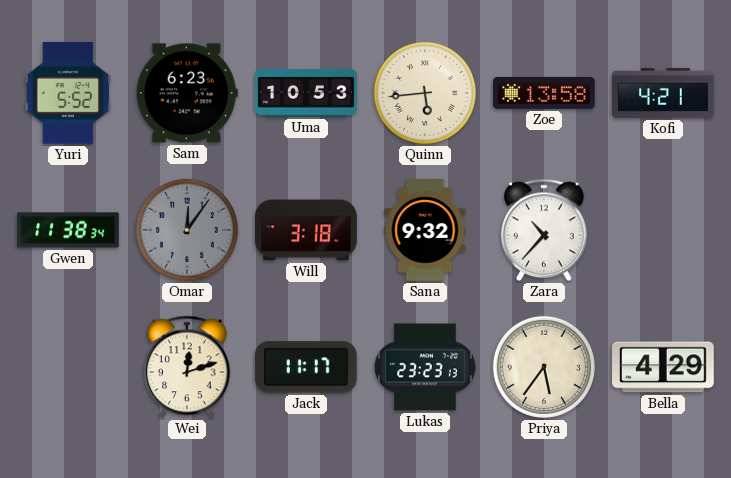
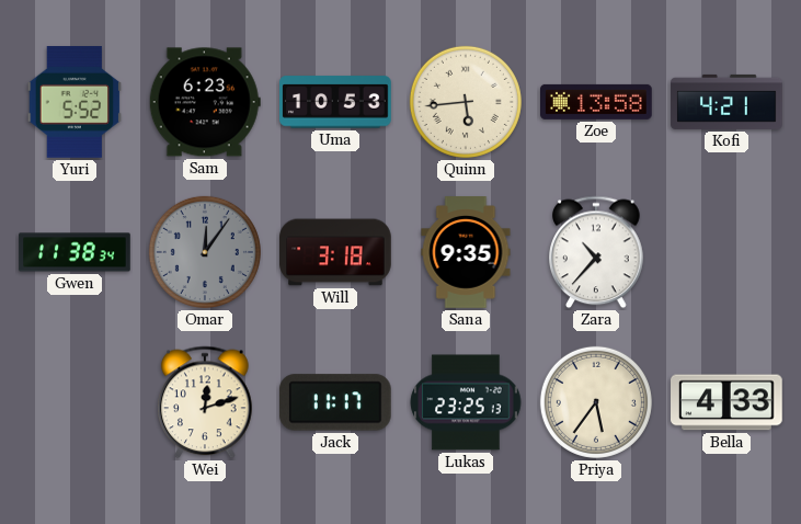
Sana: 9:32 -> 9:35
Lukas: 23:23 -> 23:25
Bella: 4:29 -> 4:33
